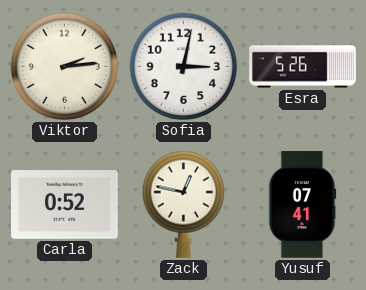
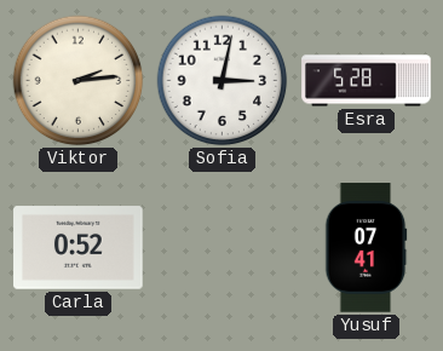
Esra: 5:26 -> 5:28
Zack: 12:47 -> none
